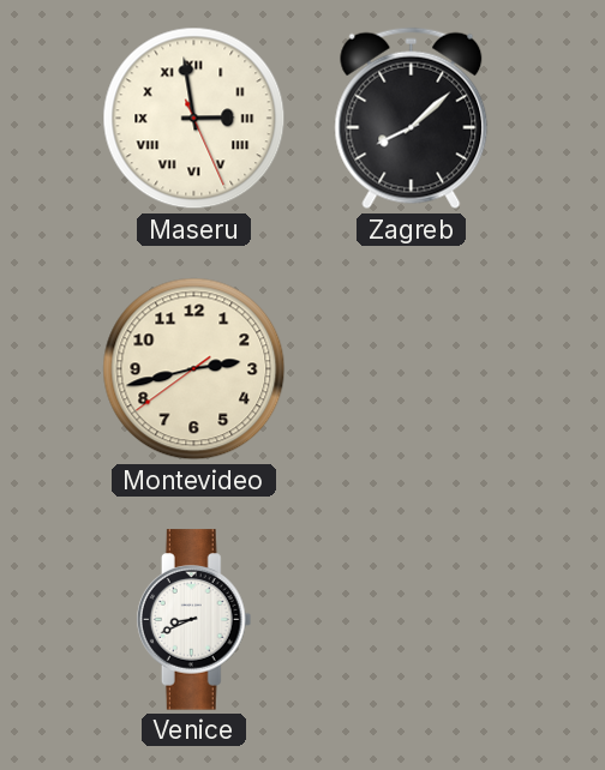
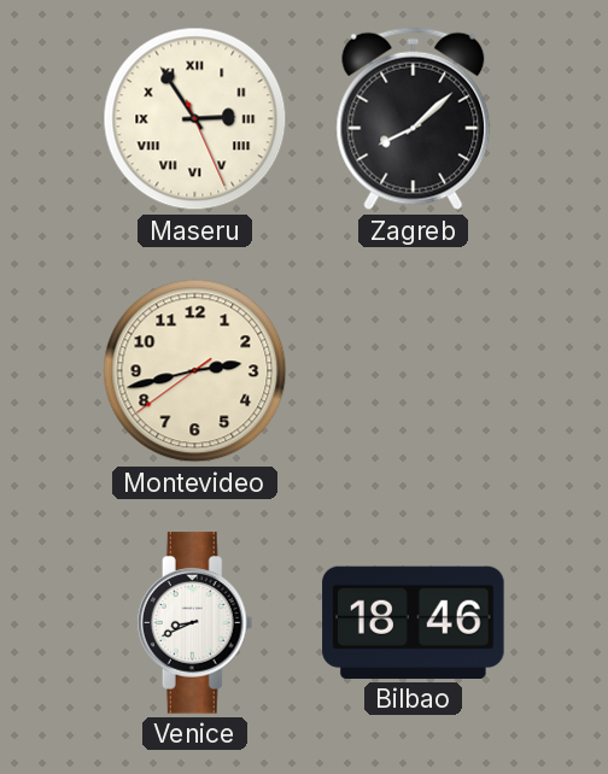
Maseru: 2:58 -> 2:54
Bilbao: none -> 18:46
